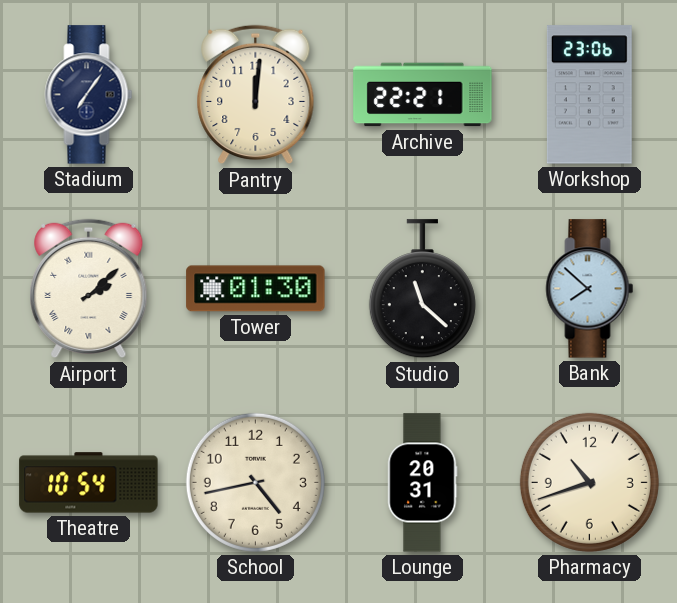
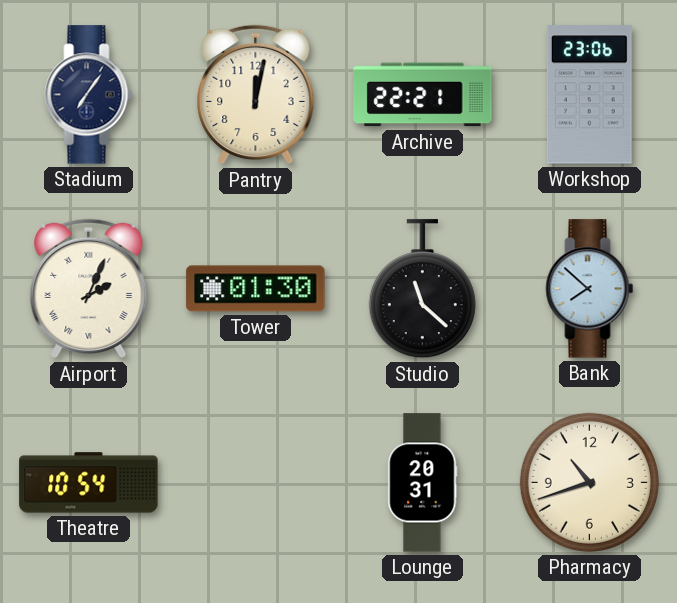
Pantry: 12:01 -> 12:02
Airport: 2:08 -> 2:04
School: 4:43 -> none
